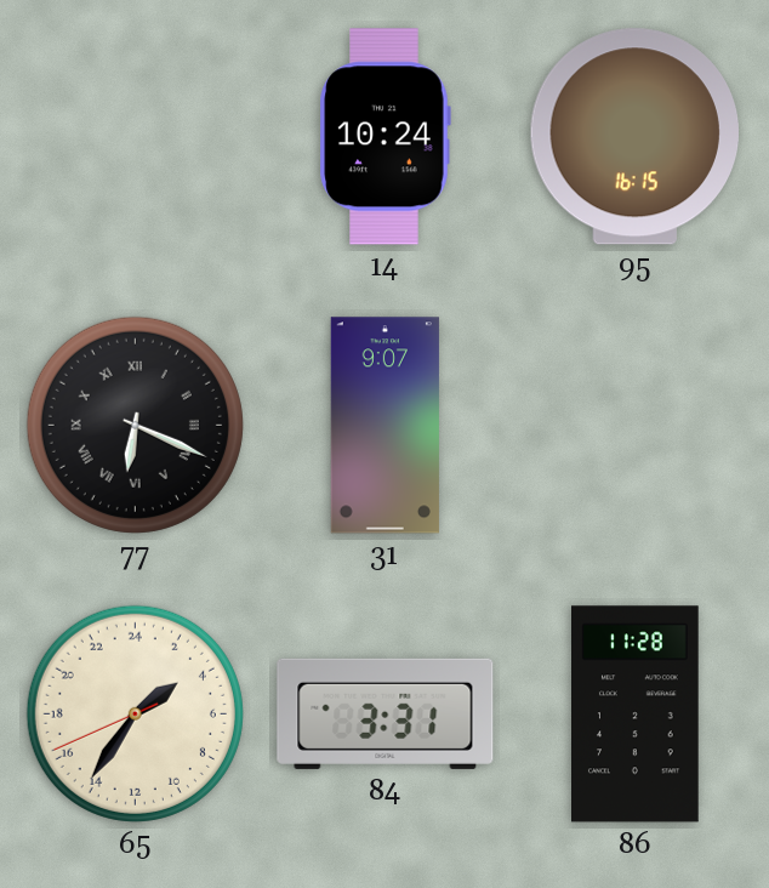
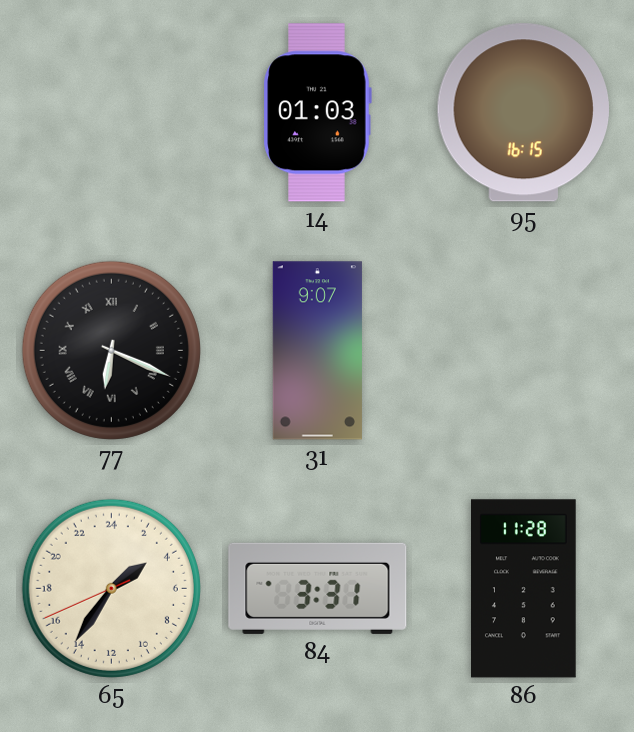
14: 10:24 -> 01:03
